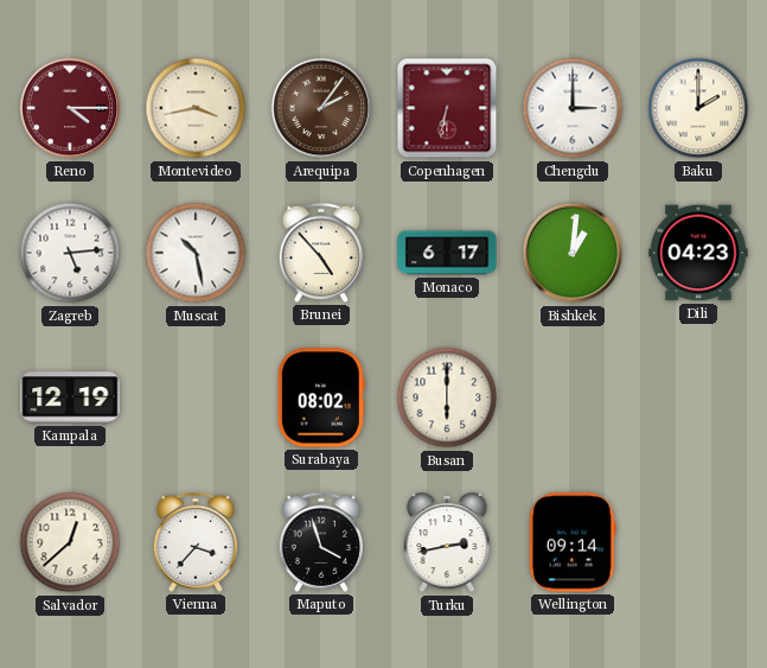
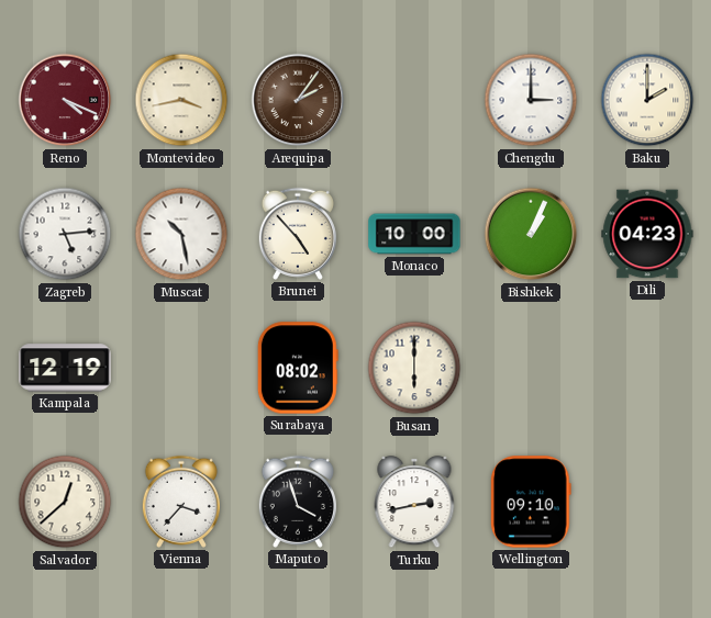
Reno: 4:15 -> 4:19
Copenhagen: 6:32 -> none
Monaco: 6:17 -> 10:00
Bishkek: 1:01 -> 1:04
Wellington: 09:14 -> 09:10
